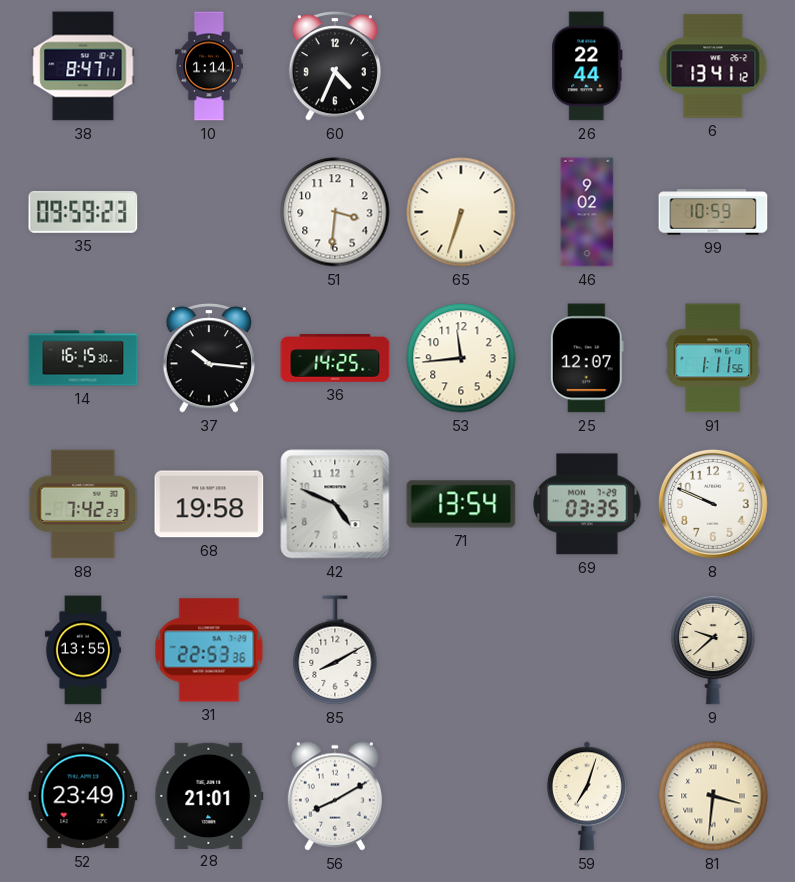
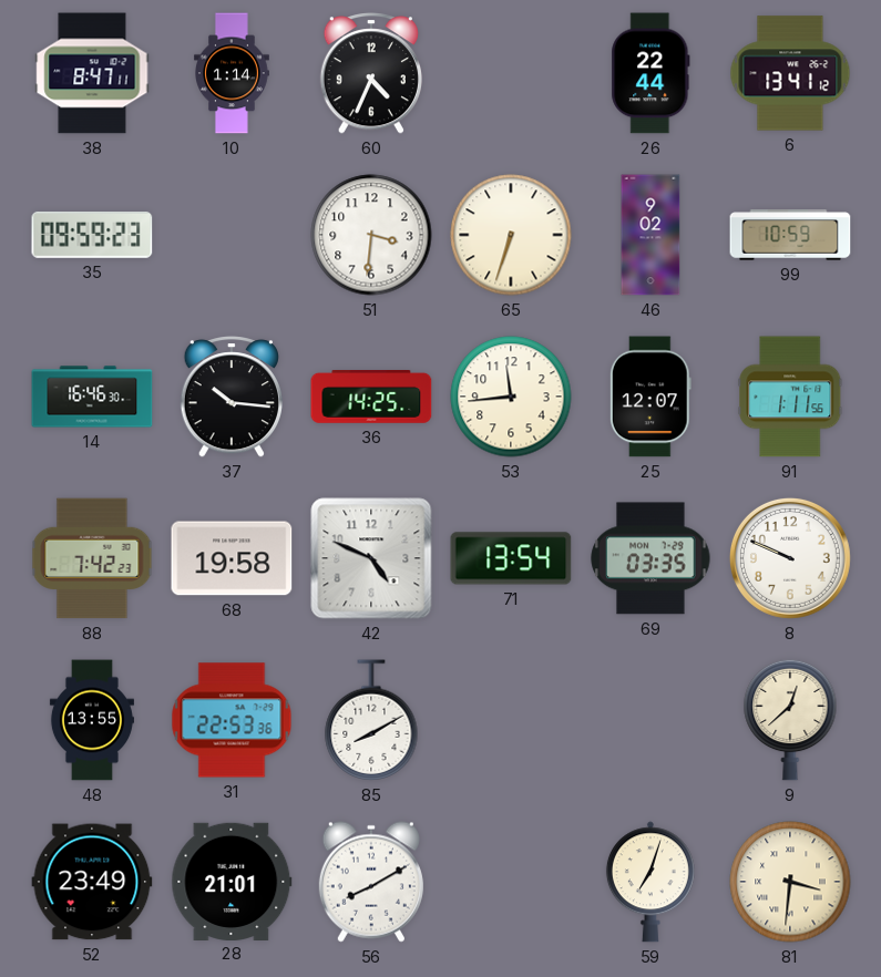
14: 16:15 -> 16:46
9: 9:38 -> 12:38
